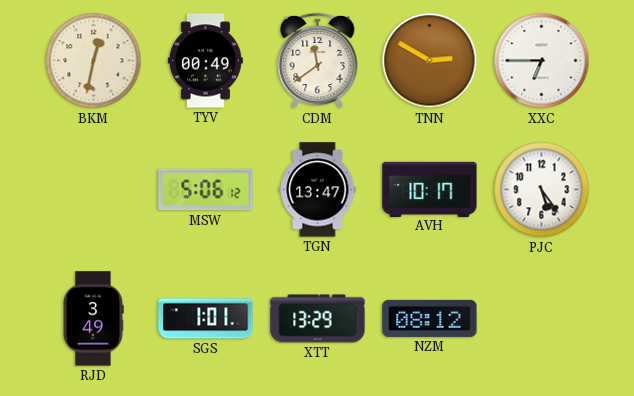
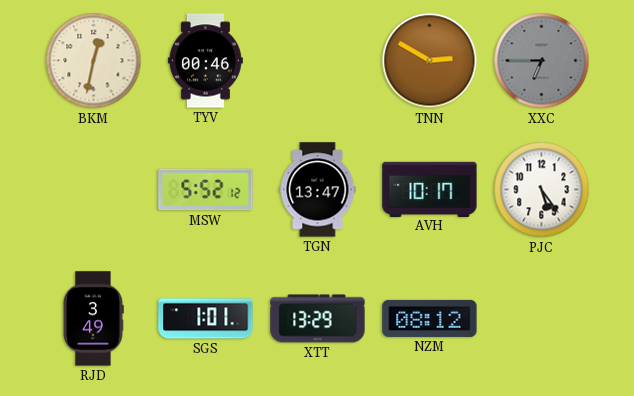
TYV: 00:49 -> 00:46
CDM: 11:39 -> none
XXC dial: white -> grey
MSW: 5:06 -> 5:52
